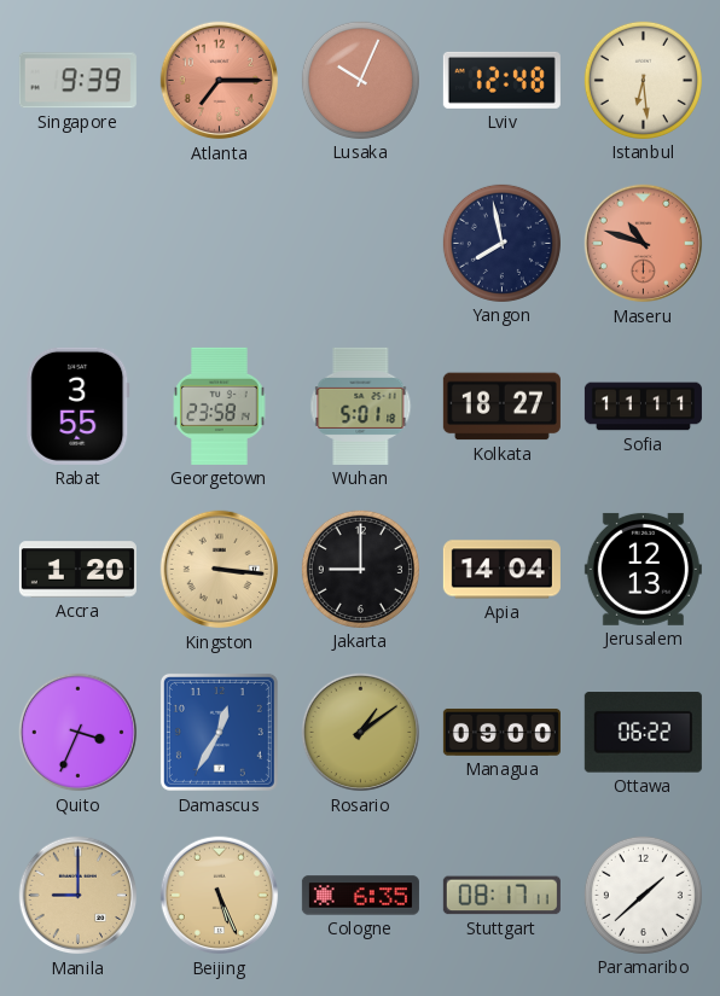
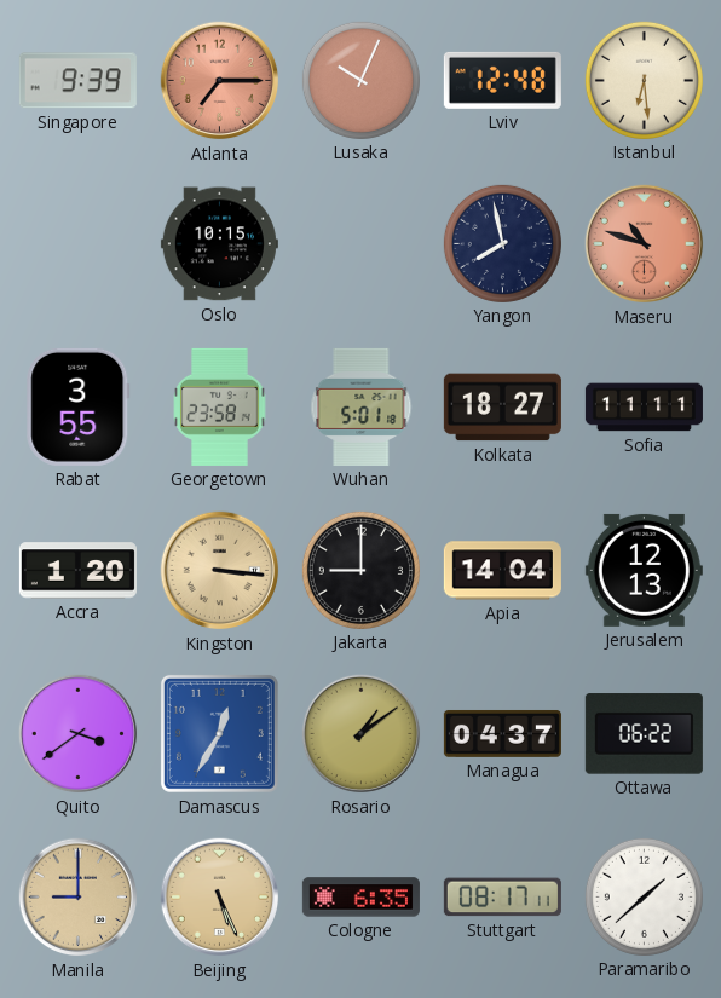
Oslo: none -> 10:15
Quito: 3:34 -> 3:39
Managua: 09:00 -> 04:37
